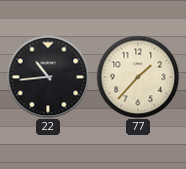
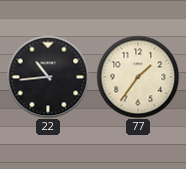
77: 1:37 -> 1:36
